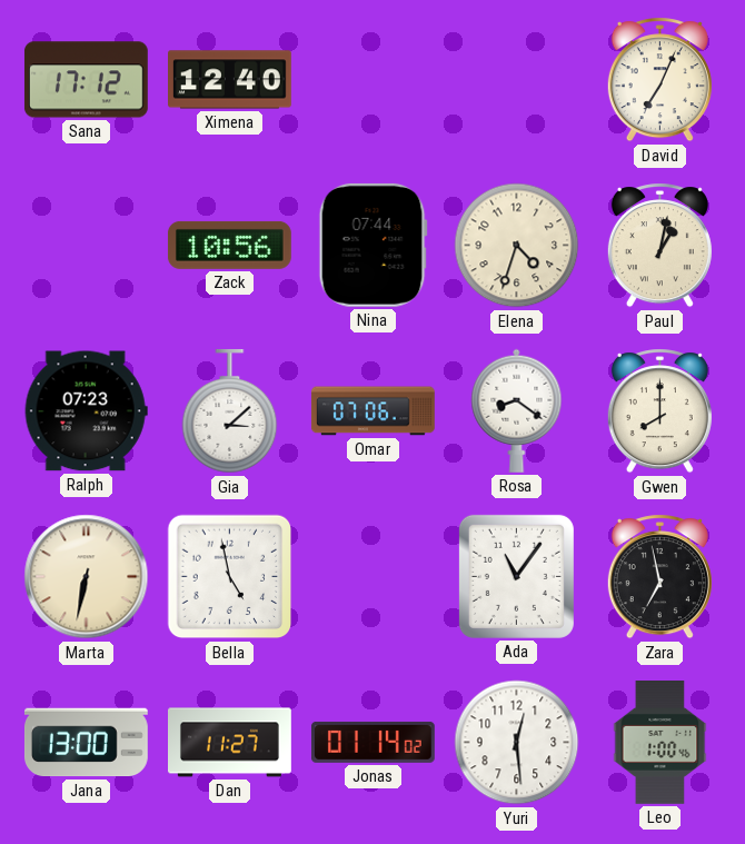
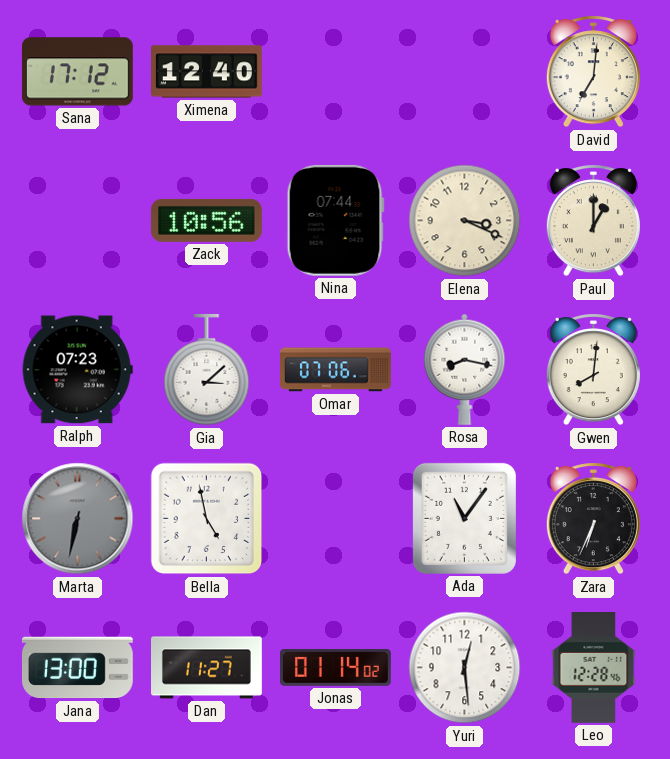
David: 7:04 -> 7:01
Elena: 4:33 -> 3:19
Paul: 1:02 -> 1:00
Rosa: 8:21 -> 8:17
Gwen: 8:00 -> 8:01
Marta dial: cream -> grey
Zara: 6:58 -> 6:34
Leo: 1:00 -> 12:28
